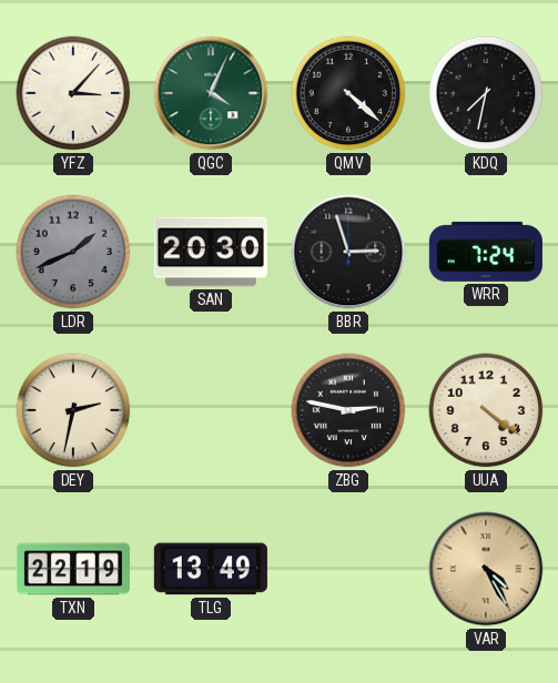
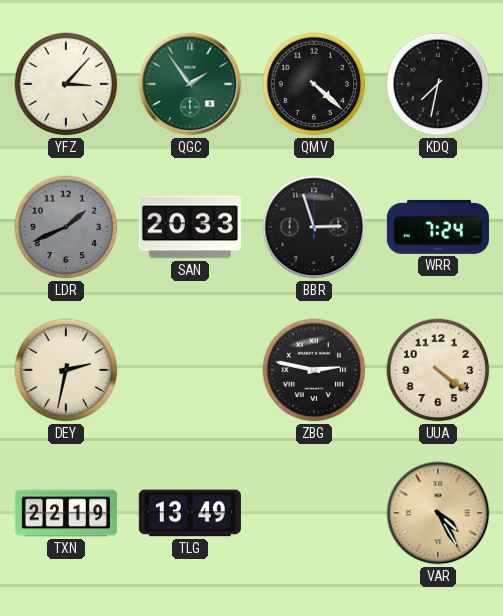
QGC: 4:04 -> 1:54
SAN: 20:30 -> 20:33
